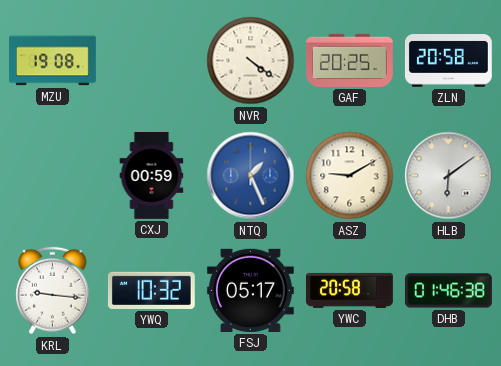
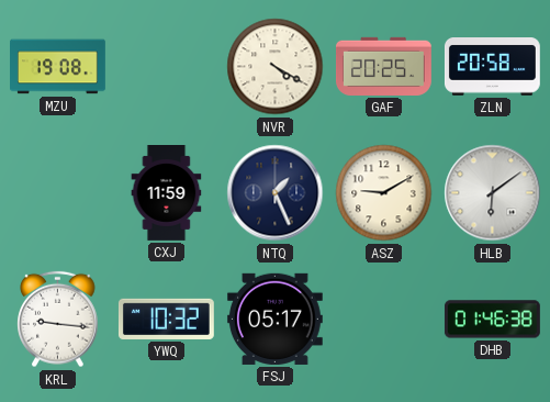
NVR: 4:21 -> 4:20
CXJ: 00:59 -> 11:59
NTQ dial: blue -> navy
YWC: 20:58 -> none
